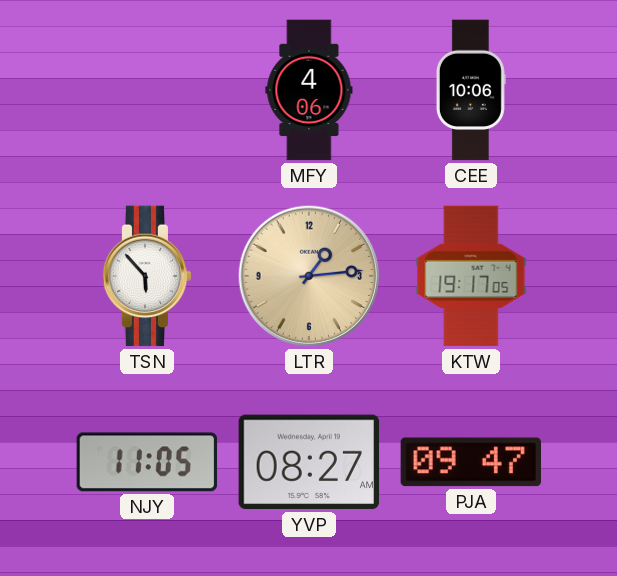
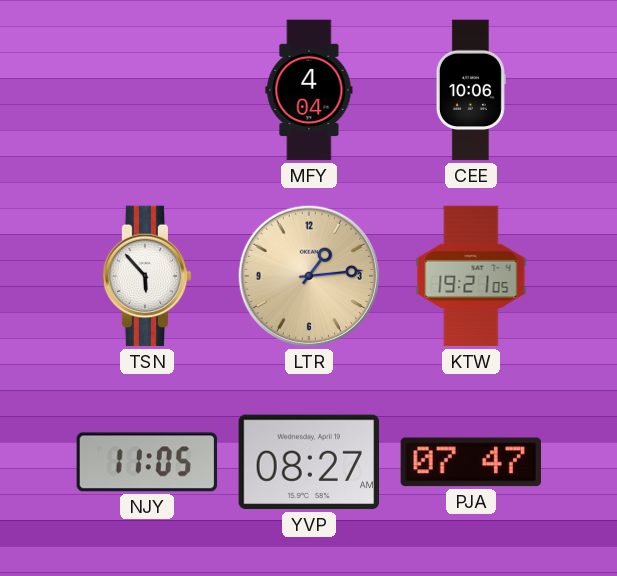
MFY: 4:06 -> 4:04
KTW: 19:17 -> 19:21
PJA: 09:47 -> 07:47
